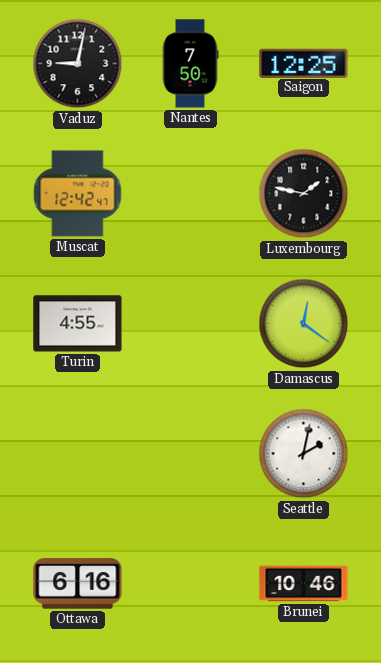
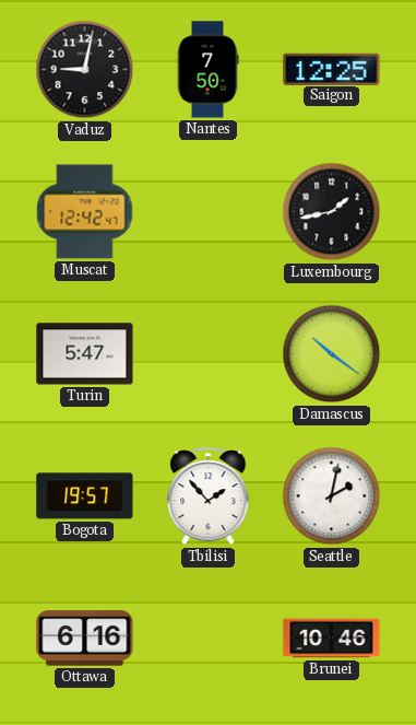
Luxembourg: 1:47 -> 1:43
Turin: 4:55 -> 5:47
Damascus: 12:21 -> 10:21
Bogota: none -> 19:57
Tbilisi: none -> 1:53
